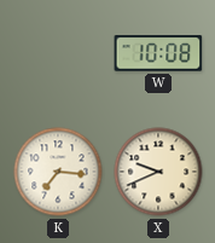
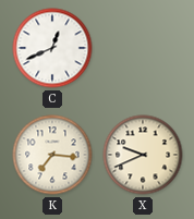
C: none -> 12:41
W: 10:08 -> none
